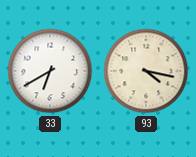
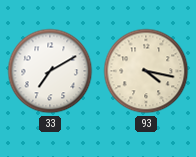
33: 6:40 -> 7:10
